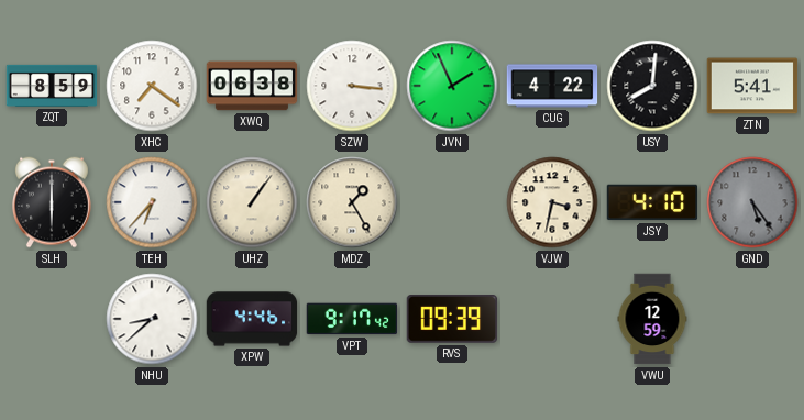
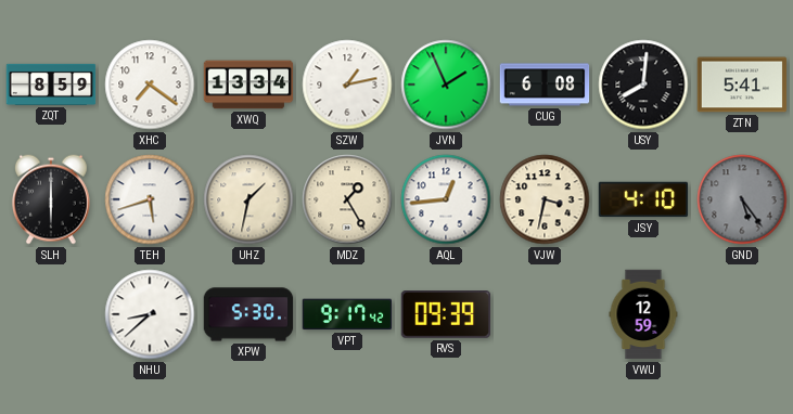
XWQ: 06:38 -> 13:34
SZW: 3:16 -> 1:13
CUG: 4:22 -> 6:08
TEH: 6:37 -> 5:42
UHZ: 1:06 -> 1:32
AQL: none -> 12:44
XPW: 4:46 -> 5:30
